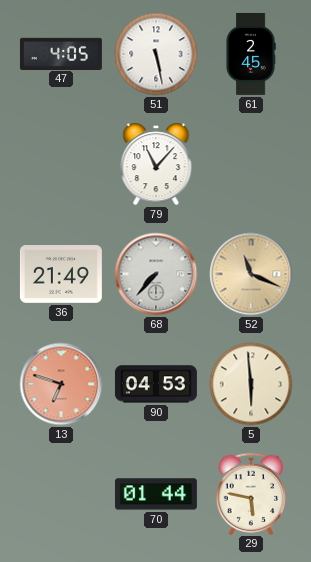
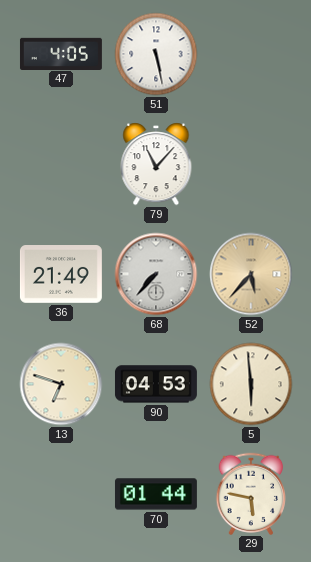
61: 2:45 -> none
52: 11:19 -> 5:37
13 dial: salmon -> cream
